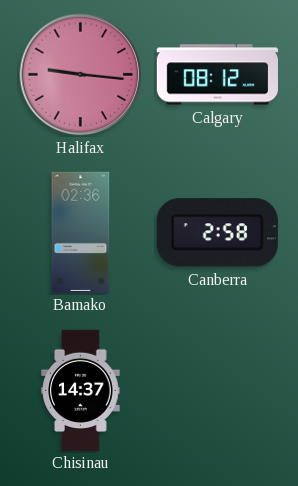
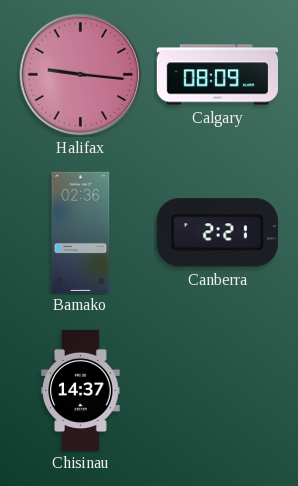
Calgary: 08:12 -> 08:09
Canberra: 2:58 -> 2:21
